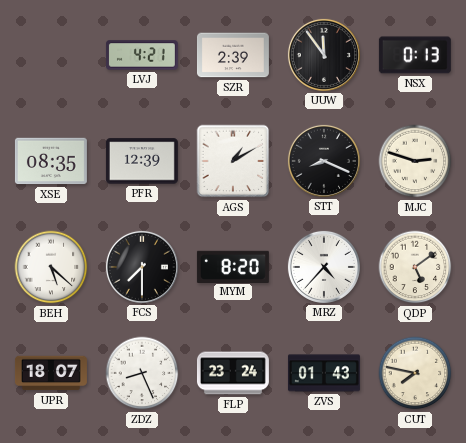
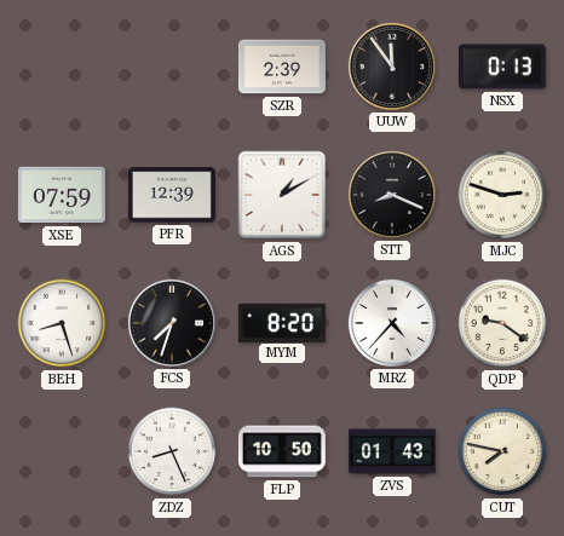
LVJ: 4:21 -> none
XSE: 08:35 -> 07:59
BEH: 5:22 -> 8:27
FCS: 7:30 -> 7:33
QDP: 5:09 -> 9:21
UPR: 18:07 -> none
FLP: 23:24 -> 10:50
